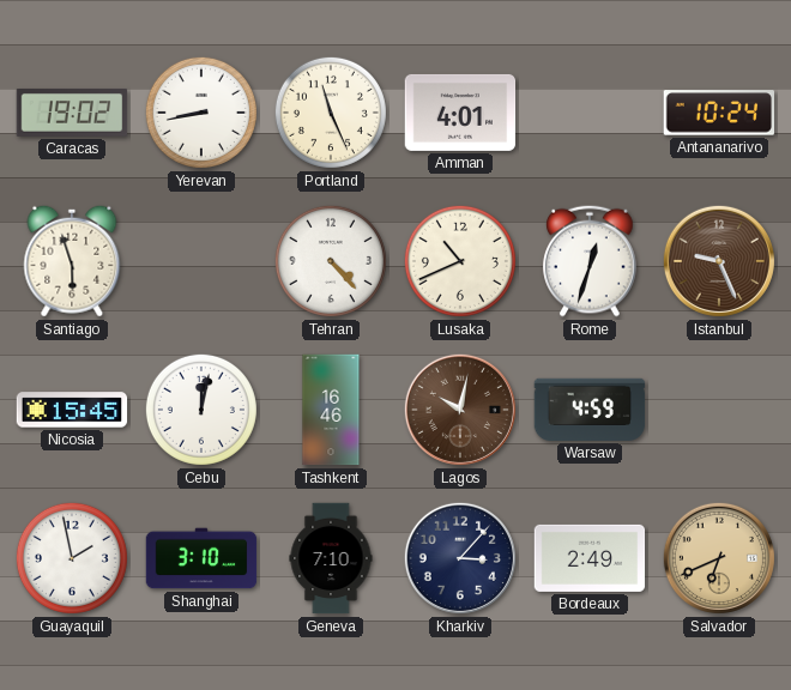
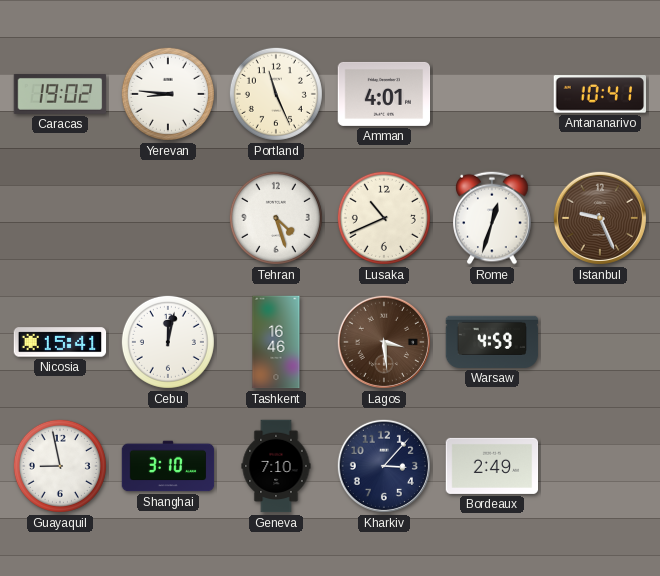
Yerevan: 8:43 -> 8:46
Antananarivo: 10:24 -> 10:41
Santiago: 5:57 -> none
Tehran: 4:23 -> 4:27
Nicosia: 15:45 -> 15:41
Lagos: 10:02 -> 3:29
Guayaquil: 1:58 -> 8:58
Salvador: 6:41 -> none
